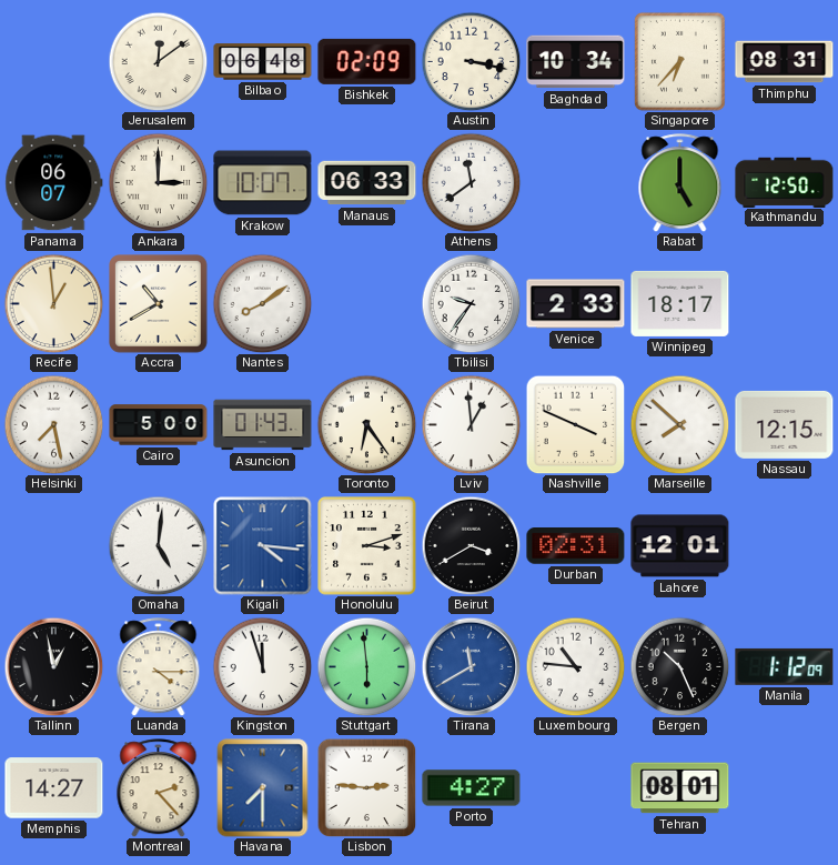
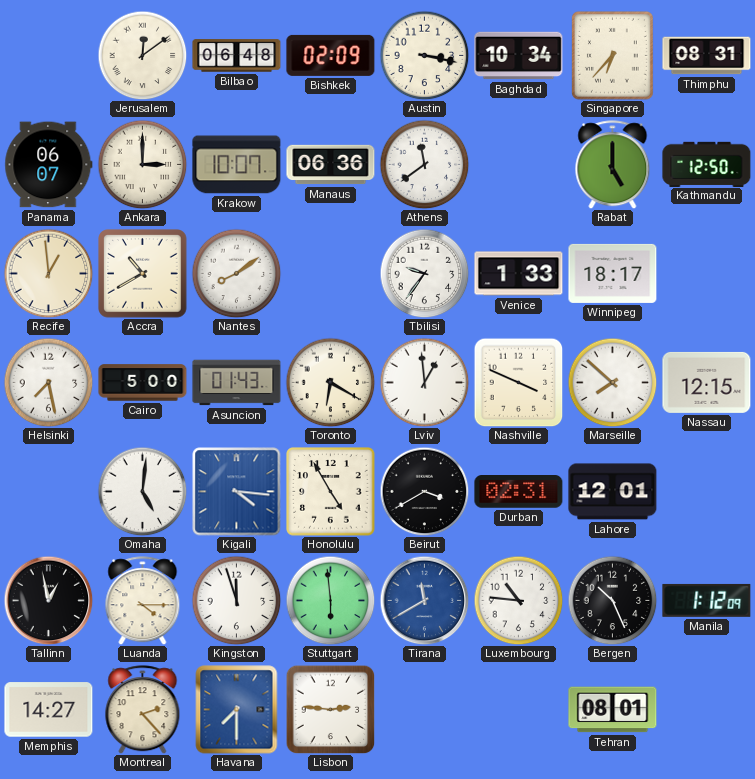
Manaus: 06:33 -> 06:36
Venice: 2:33 -> 1:33
Toronto: 6:24 -> 6:20
Honolulu: 3:12 -> 4:55
Porto: 4:27 -> none
